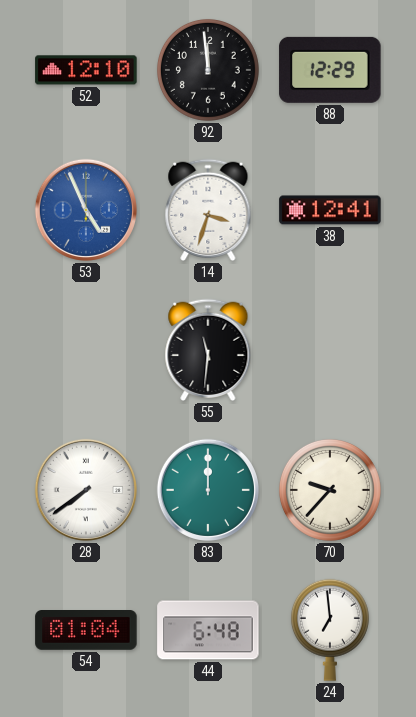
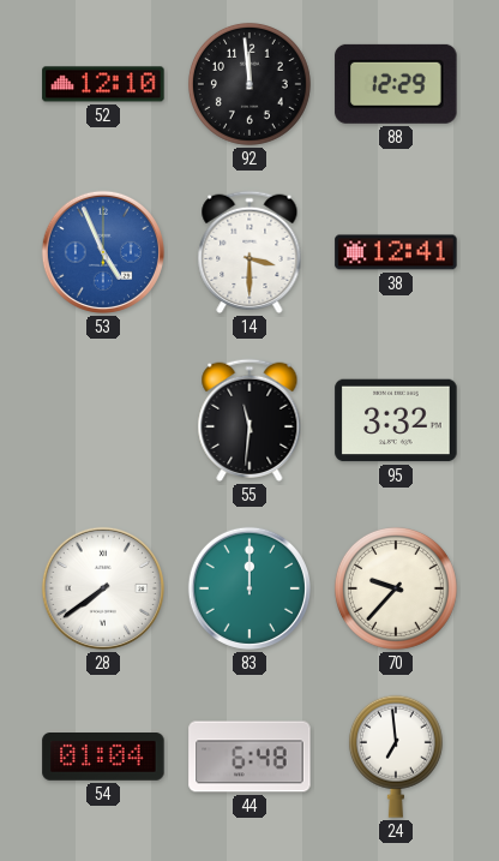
14: 3:33 -> 3:30
95: none -> 3:32
